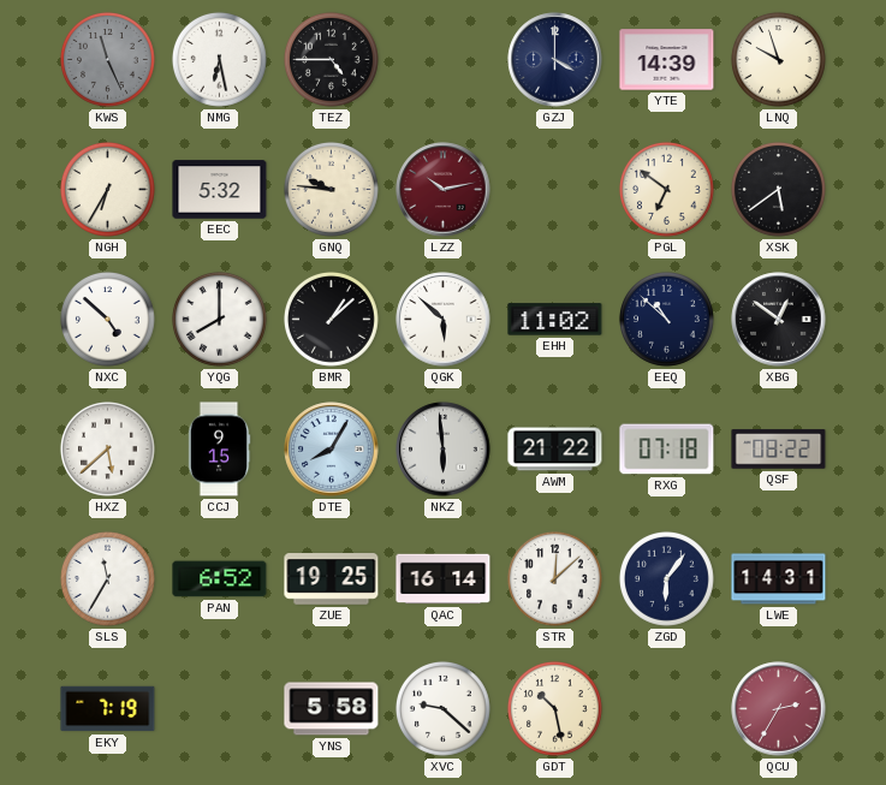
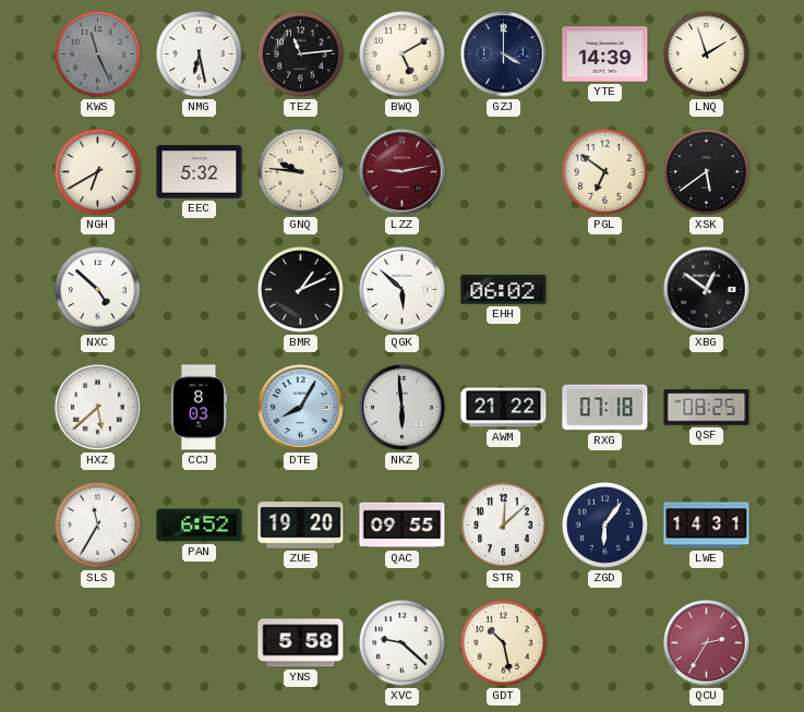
TEZ: 4:45 -> 11:14
BWQ: none -> 5:10
LNQ: 9:57 -> 1:57
NGH: 6:35 -> 6:40
LZZ: 10:13 -> 9:13
YQG: 8:00 -> none
BMR: 1:08 -> 1:11
EHH: 11:02 -> 06:02
EEQ: 10:52 -> none
CCJ: 9:15 -> 8:03
QSF: 08:22 -> 08:25
ZUE: 19:25 -> 19:20
QAC: 16:14 -> 09:55
EKY: 7:19 -> none
